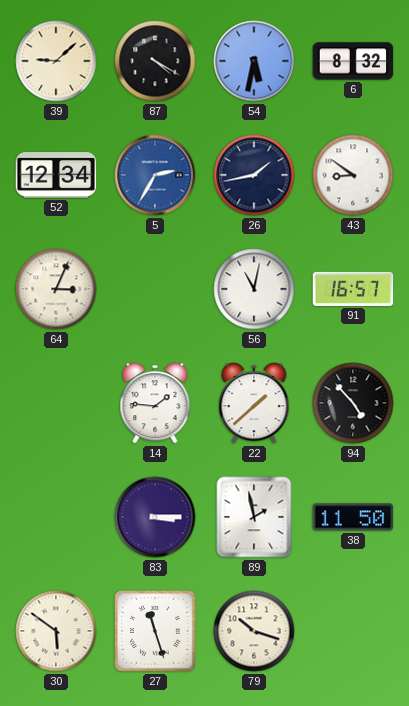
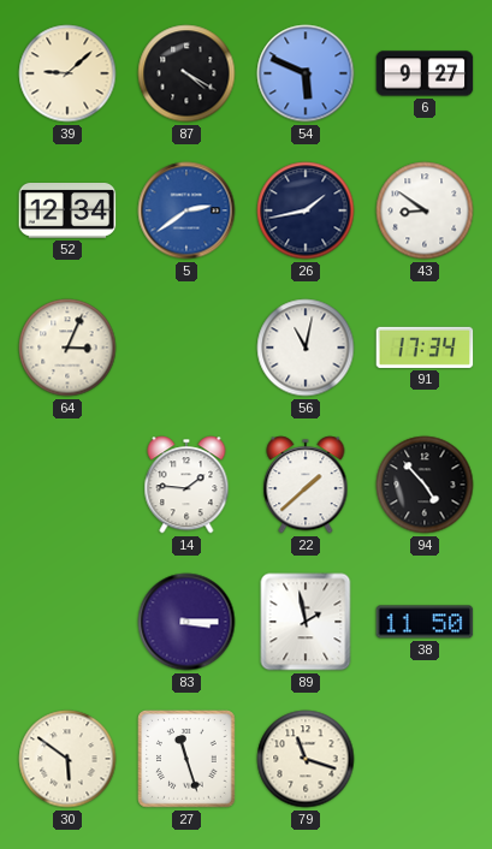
54: 5:32 -> 5:49
6: 8:32 -> 9:27
5: 2:35 -> 2:39
91: 16:57 -> 17:34
79: 10:18 -> 11:18
